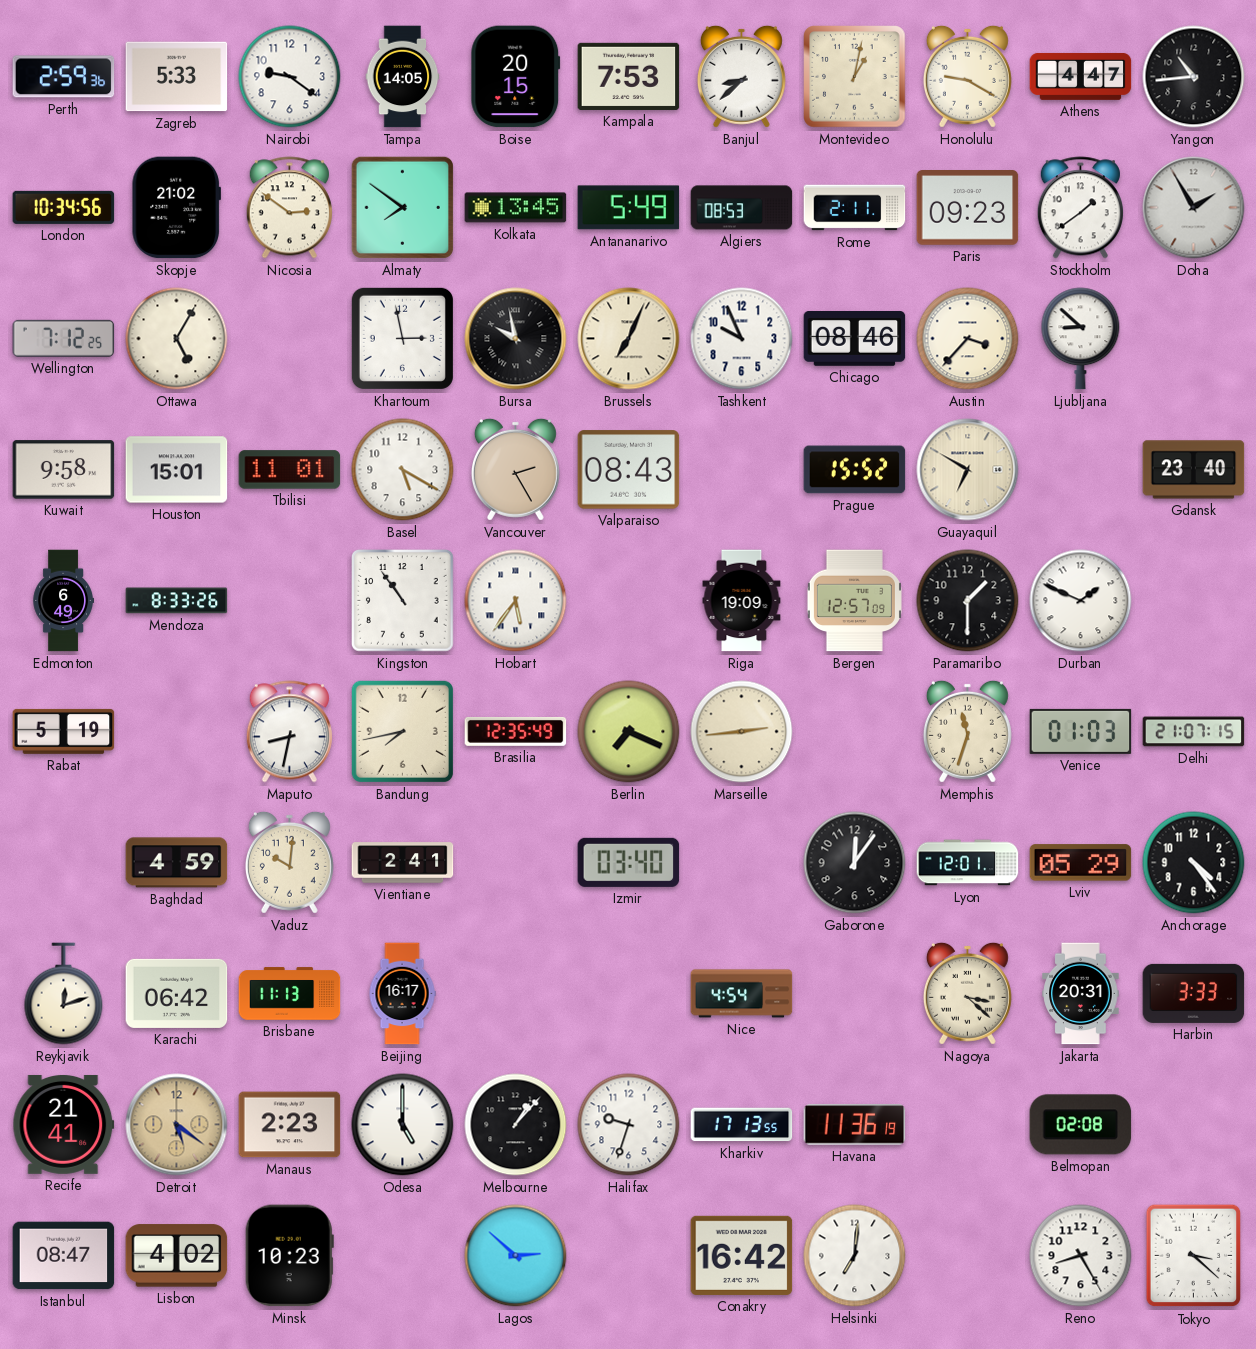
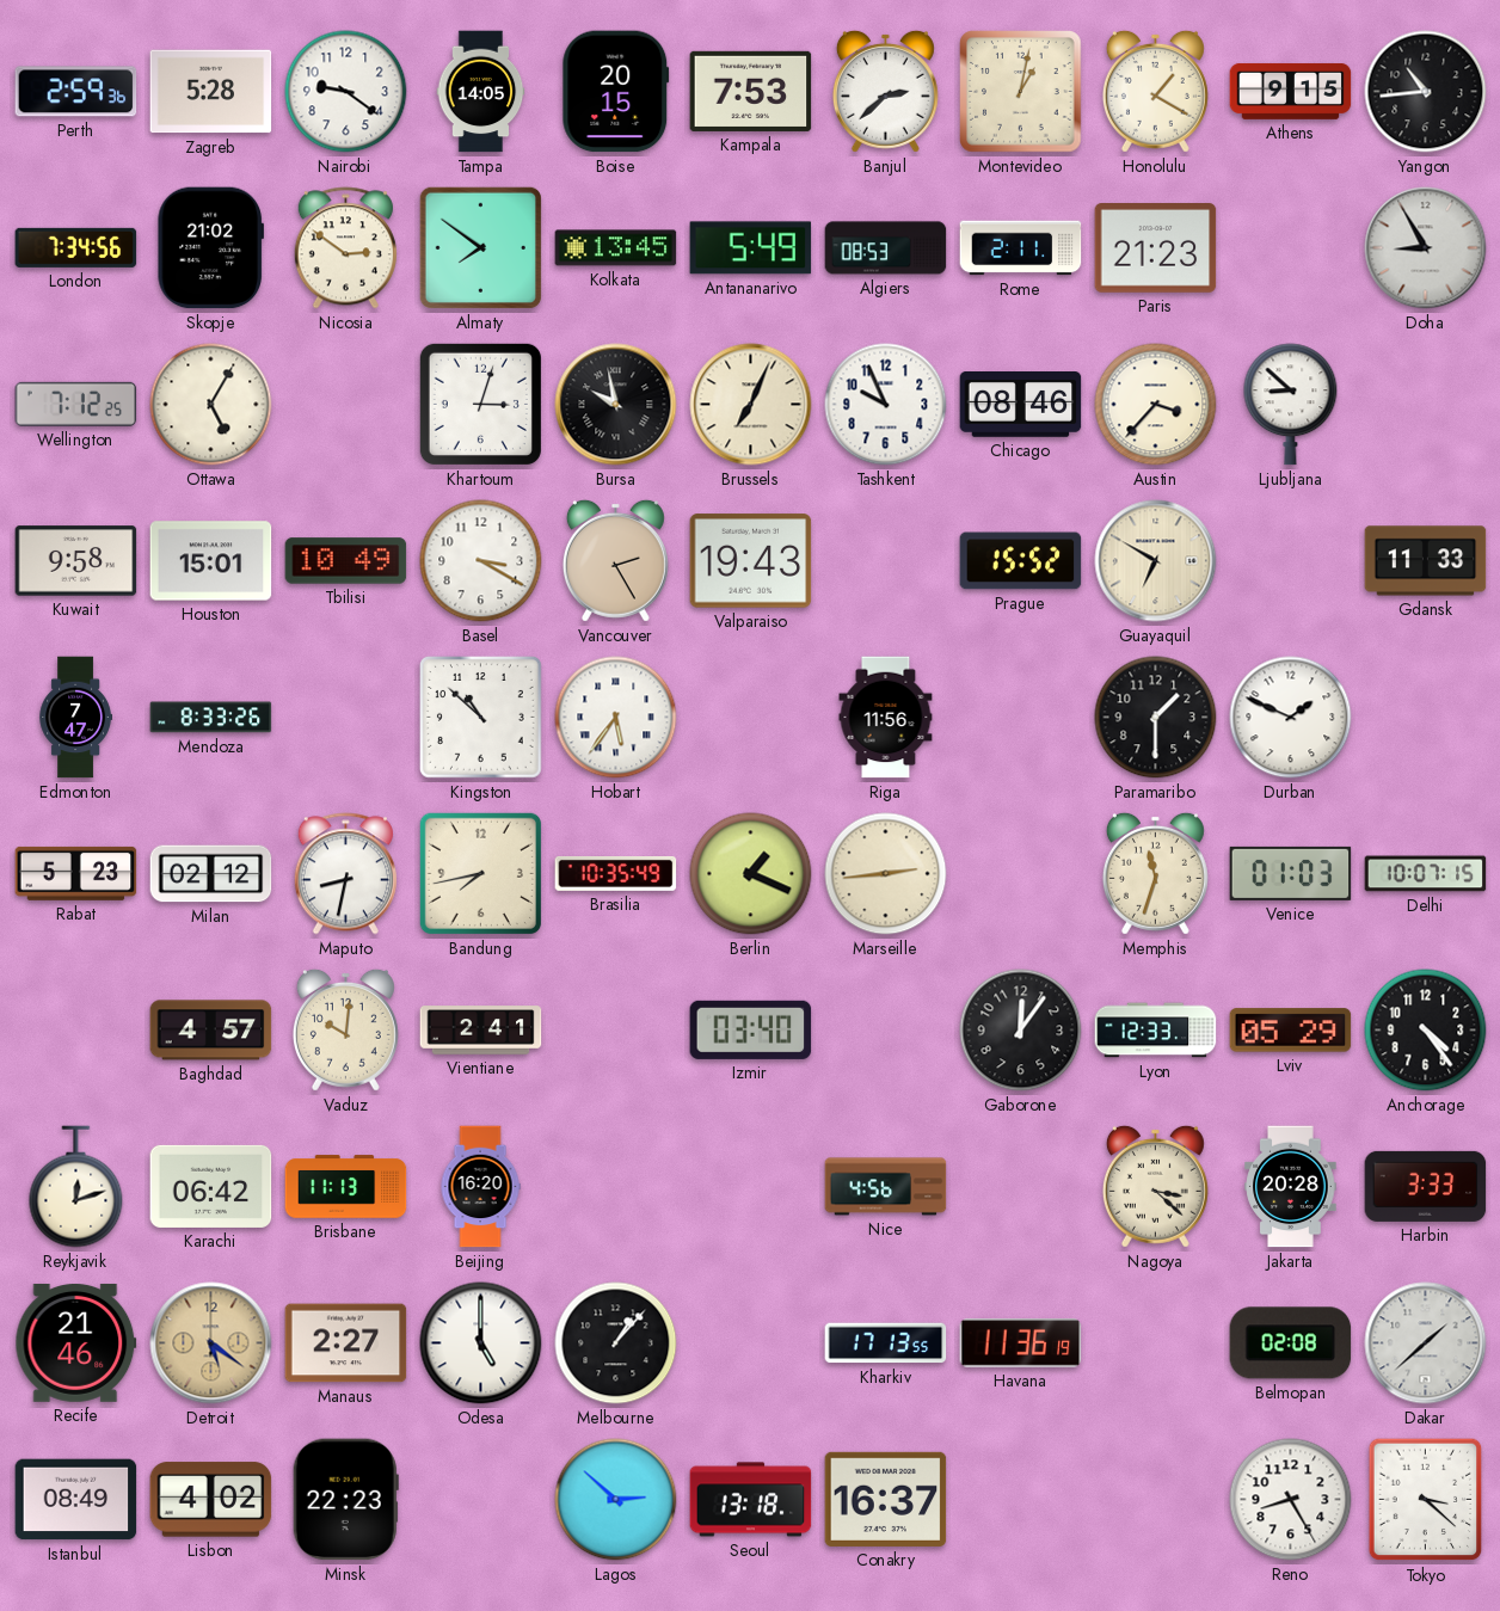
Zagreb: 5:33 -> 5:28
Banjul: 8:38 -> 2:38
Honolulu: 9:20 -> 1:20
Athens: 4:47 -> 9:15
London: 10:34 -> 7:34
Paris: 09:23 -> 21:23
Stockholm: 1:39 -> none
Doha: 1:55 -> 8:55
Khartoum: 2:58 -> 3:03
Tbilisi: 11:01 -> 10:49
Basel: 5:20 -> 3:20
Valparaiso: 08:43 -> 19:43
Gdansk: 23:40 -> 11:33
Edmonton: 6:49 -> 7:47
Kingston: 10:54 -> 10:52
Riga: 19:09 -> 11:56
Bergen: 12:57 -> none
Rabat: 5:19 -> 5:23
Milan: none -> 02:12
Brasilia: 12:35 -> 10:35
Berlin: 7:19 -> 1:19
Delhi: 21:07 -> 10:07
Baghdad: 4:59 -> 4:57
Lyon: 12:01 -> 12:33
Beijing: 16:17 -> 16:20
Nice: 4:54 -> 4:56
Jakarta: 20:31 -> 20:28
Recife: 21:41 -> 21:46
Manaus: 2:23 -> 2:27
Halifax: 9:33 -> none
Dakar: none -> 1:38
Istanbul: 08:47 -> 08:49
Minsk: 10:23 -> 22:23
Seoul: none -> 13:18
Conakry: 16:42 -> 16:37
Helsinki: 7:01 -> none
